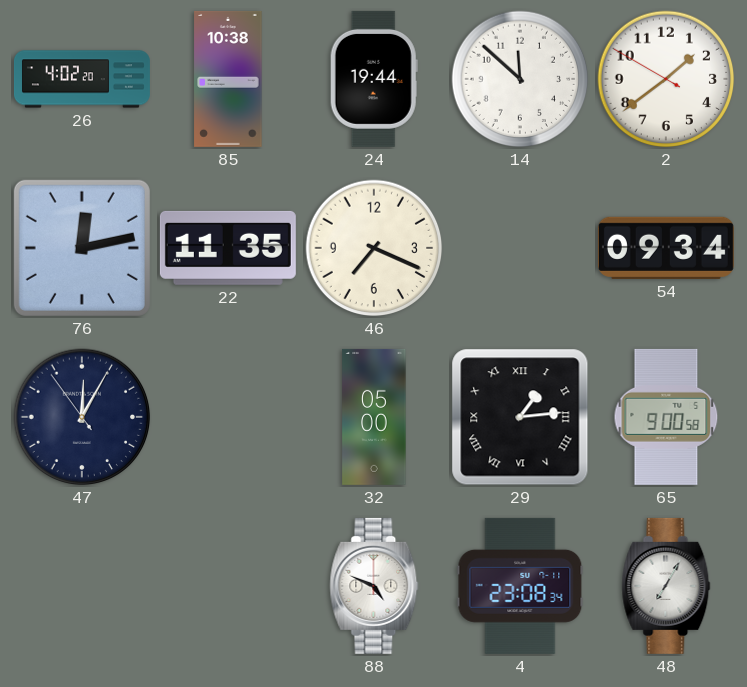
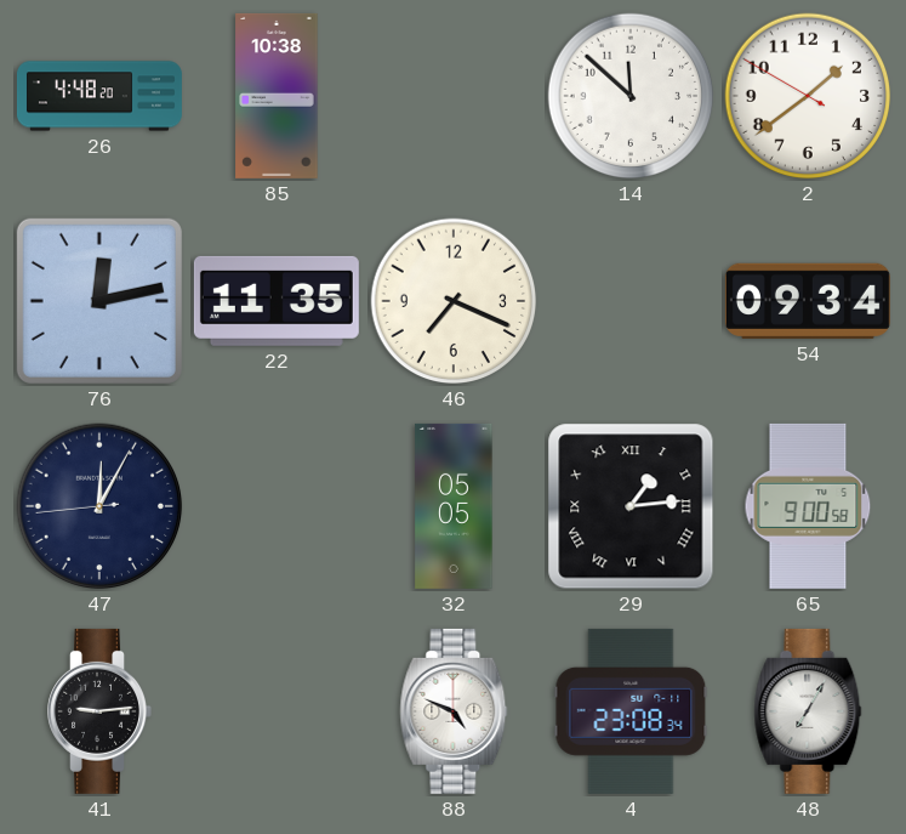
26: 4:02 -> 4:48
24: 19:44 -> none
47: 12:04:54 -> 12:04:44
32: 05:00 -> 05:05
41: none -> 9:14
